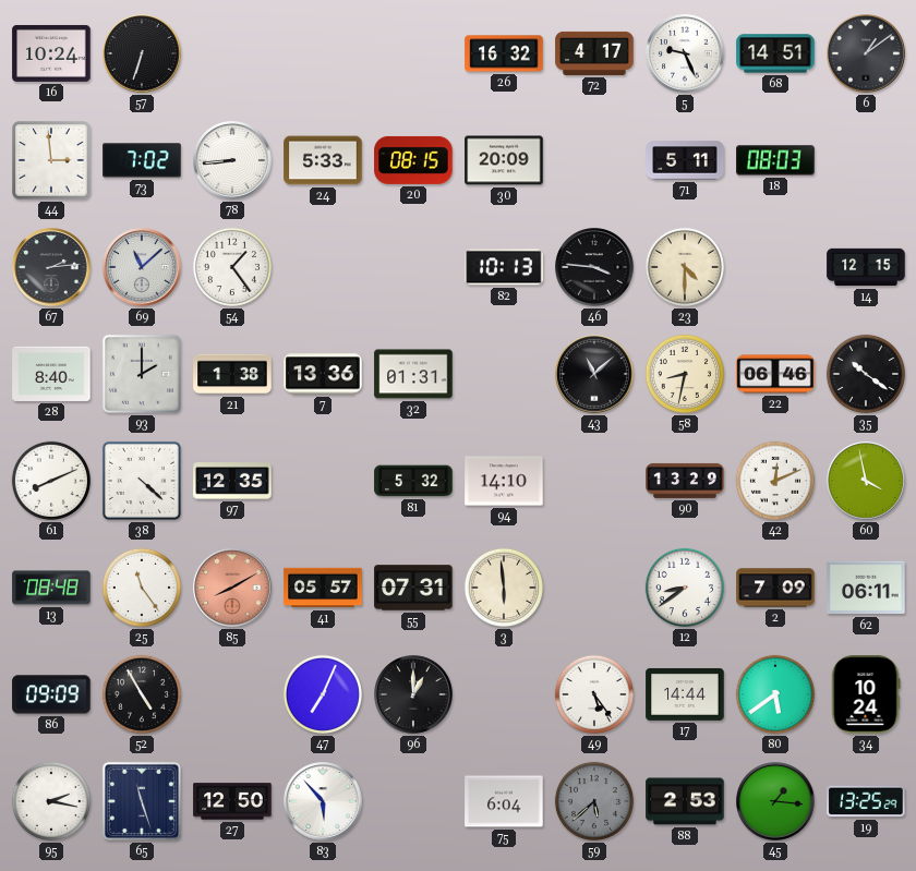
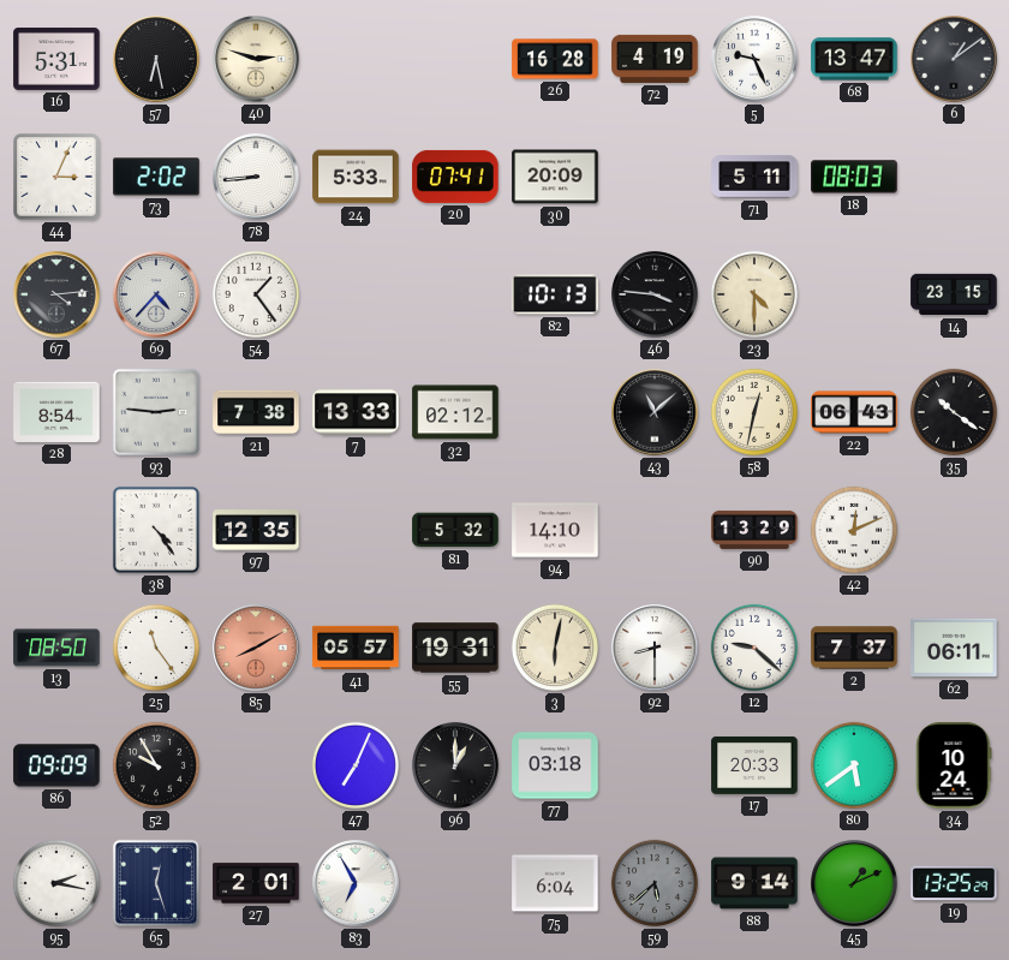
16: 10:24 -> 5:31
57: 6:33 -> 6:28
40: none -> 2:48
26: 16:32 -> 16:28
72: 4:17 -> 4:19
68: 14:51 -> 13:47
44: 2:59 -> 3:04
73: 7:02 -> 2:02
20: 08:15 -> 07:41
67: 2:14 -> 4:14
69: 11:08 -> 4:37
14: 12:15 -> 23:15
28: 8:40 -> 8:54
93: 2:00 -> 2:46
21: 1:38 -> 7:38
7: 13:36 -> 13:33
32: 01:31 -> 02:12
58: 8:32 -> 12:32
22: 06:46 -> 06:43
61: 8:11 -> none
38: 4:22 -> 4:24
60: 3:58 -> none
13: 08:48 -> 08:50
55: 07:31 -> 19:31
3: 5:59 -> 6:02
92: none -> 8:30
12: 8:39 -> 9:22
2: 7:09 -> 7:37
52: 4:55 -> 9:55
77: none -> 03:18
49: 5:24 -> none
17: 14:44 -> 20:33
65: 11:27 -> 12:27
27: 12:50 -> 2:01
83: 5:53 -> 6:55
88: 2:53 -> 9:14
45: 1:16 -> 1:11
